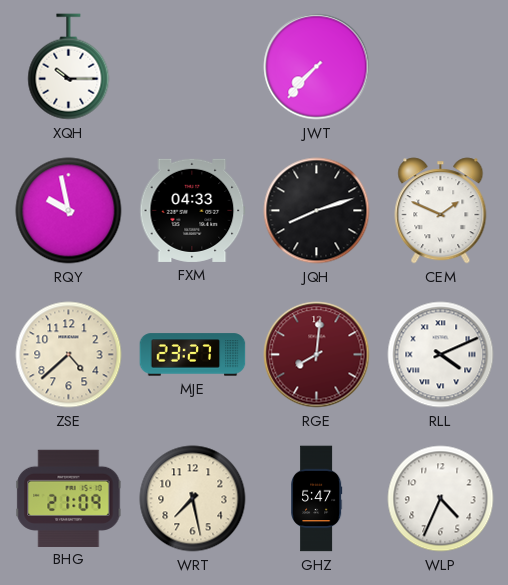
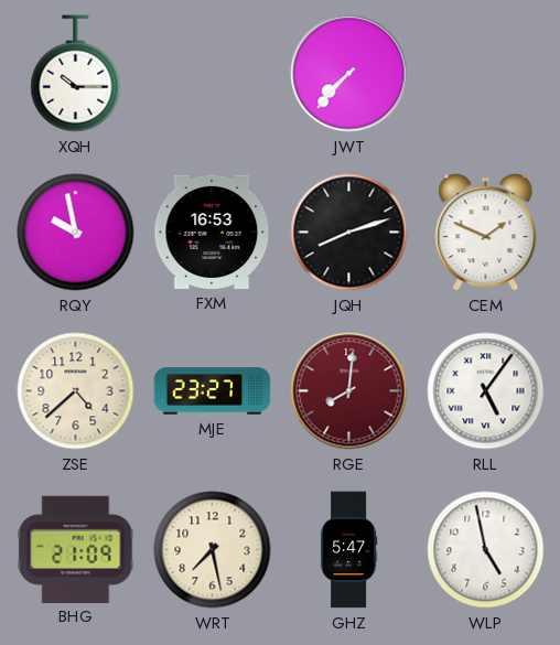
FXM: 04:33 -> 16:53
RLL: 4:11 -> 5:06
WLP: 4:34 -> 4:58
